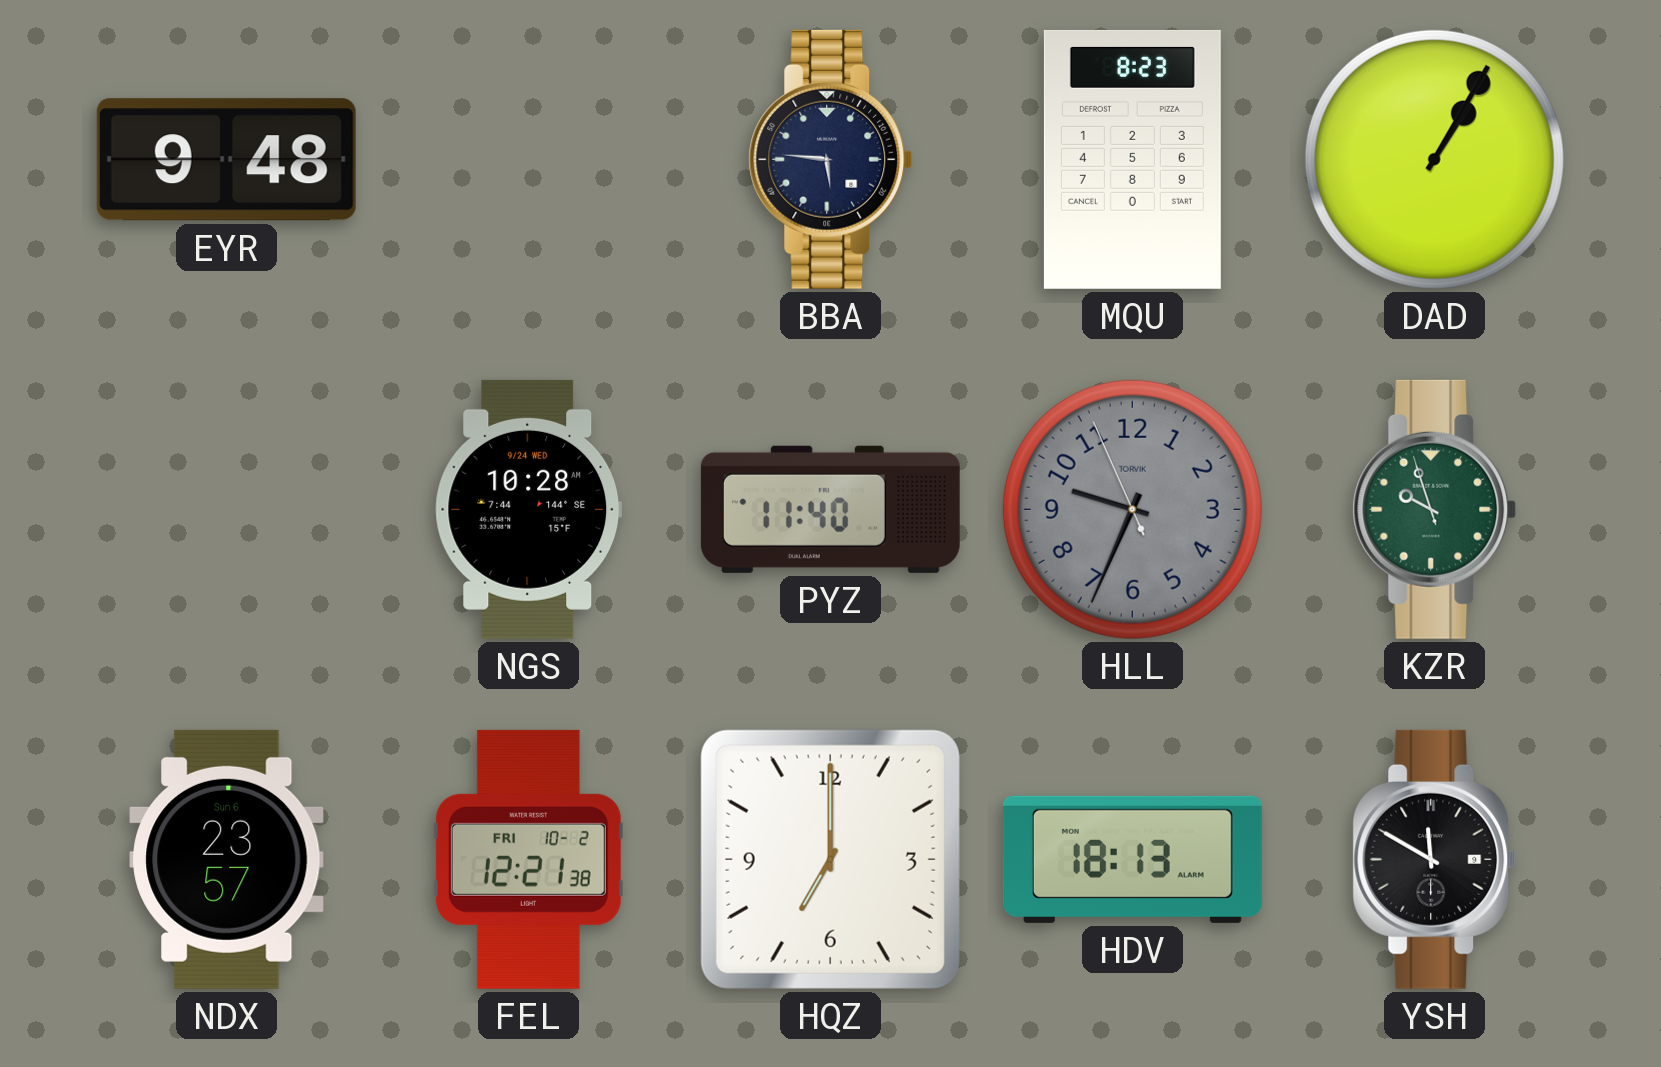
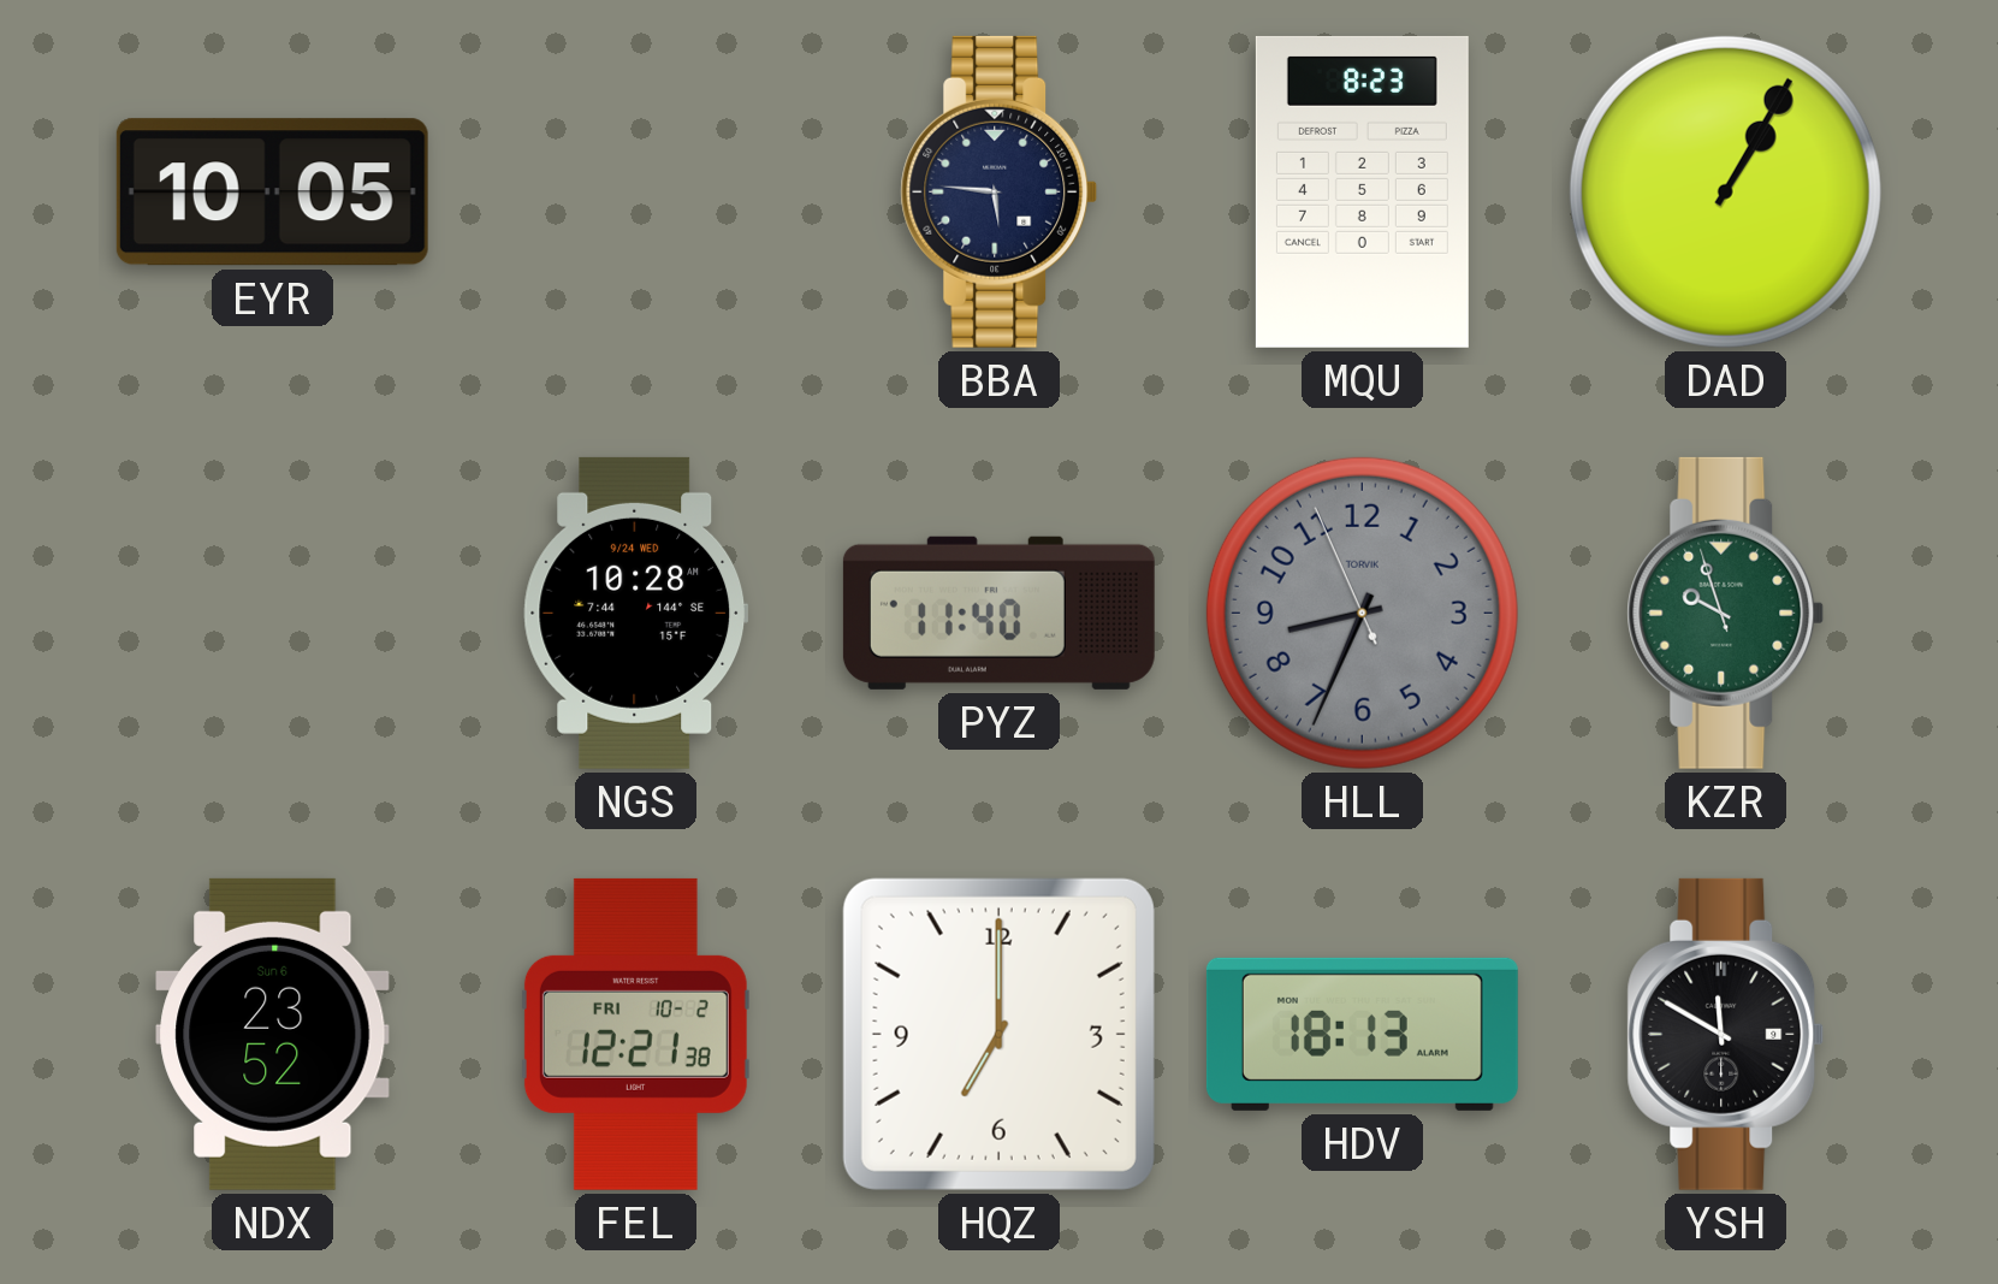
EYR: 9:48 -> 10:05
HLL: 9:33 -> 8:33
NDX: 23:57 -> 23:52
